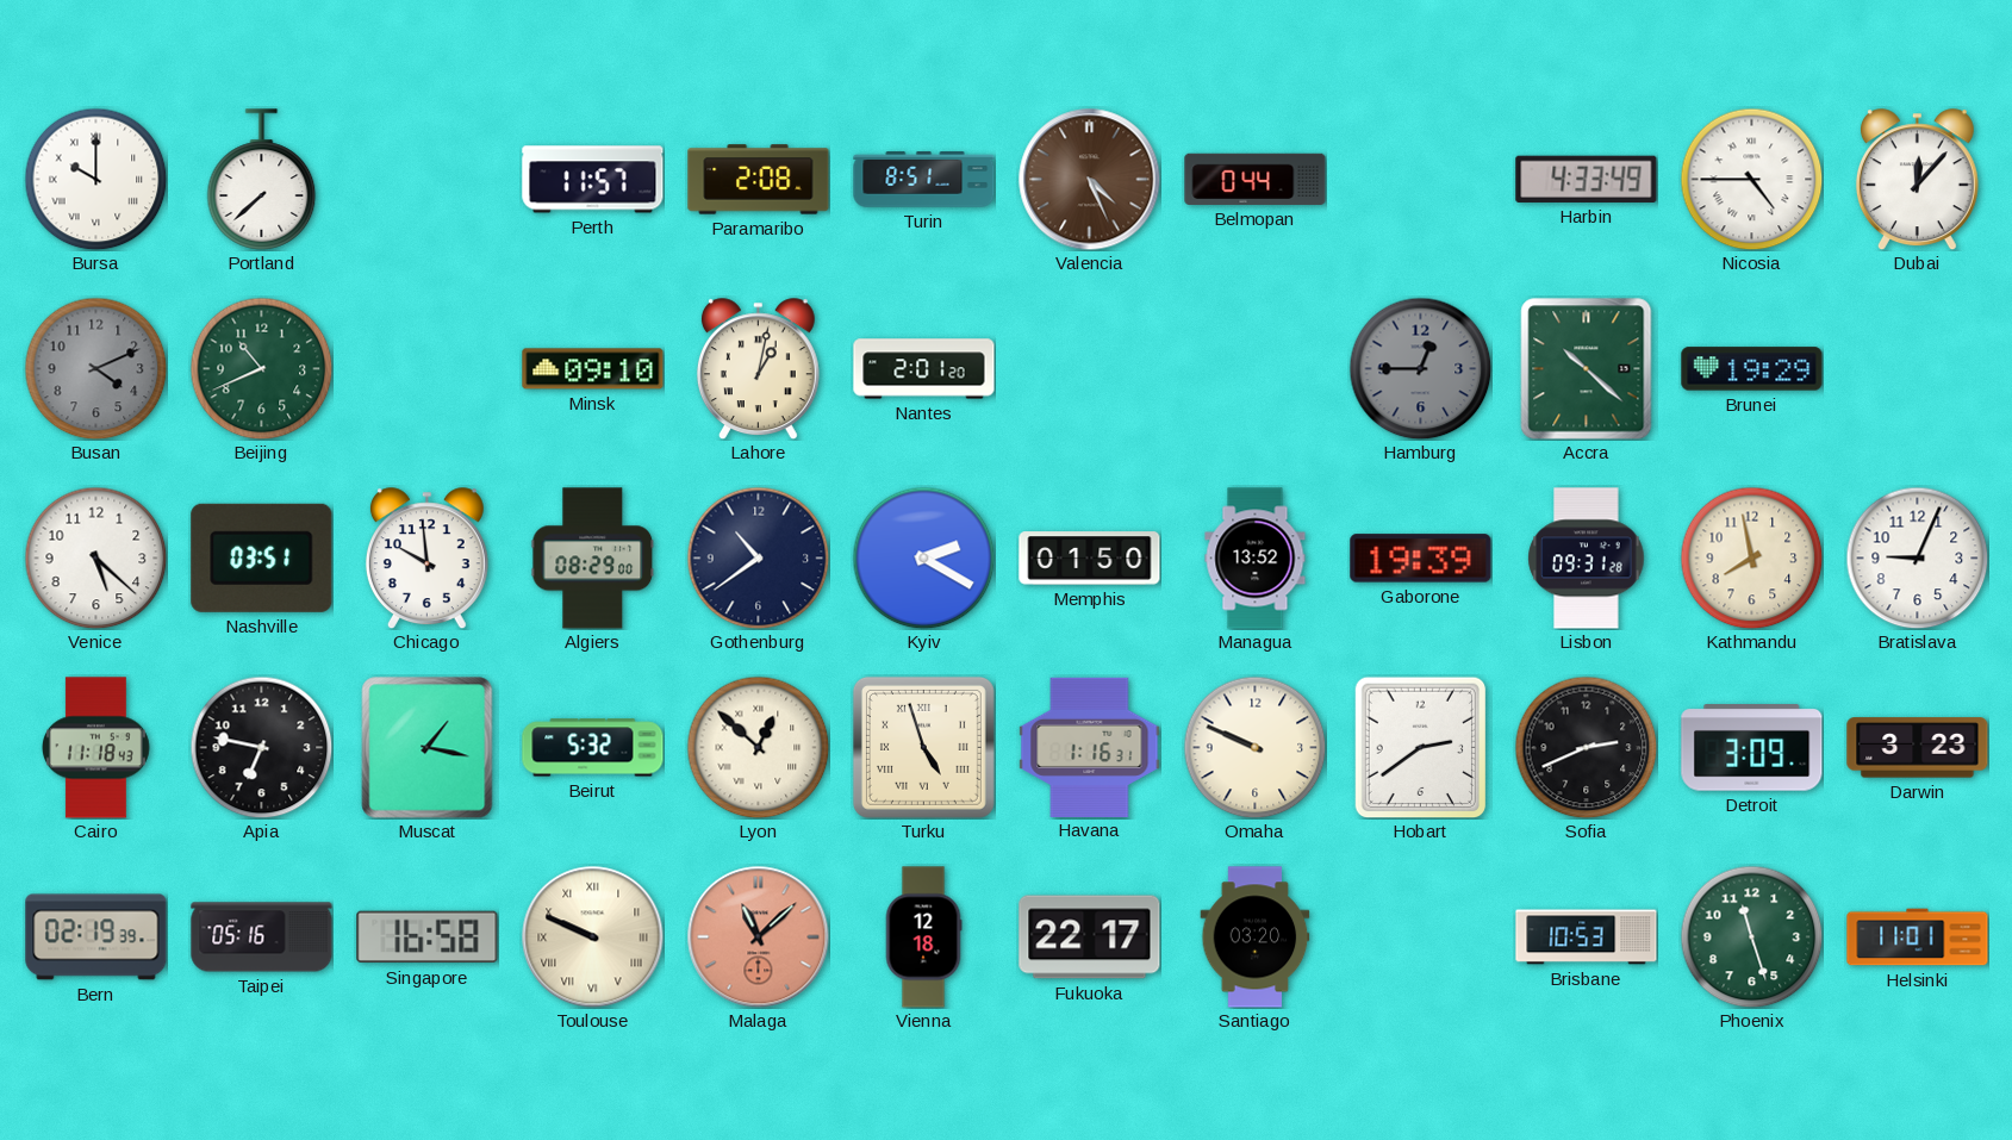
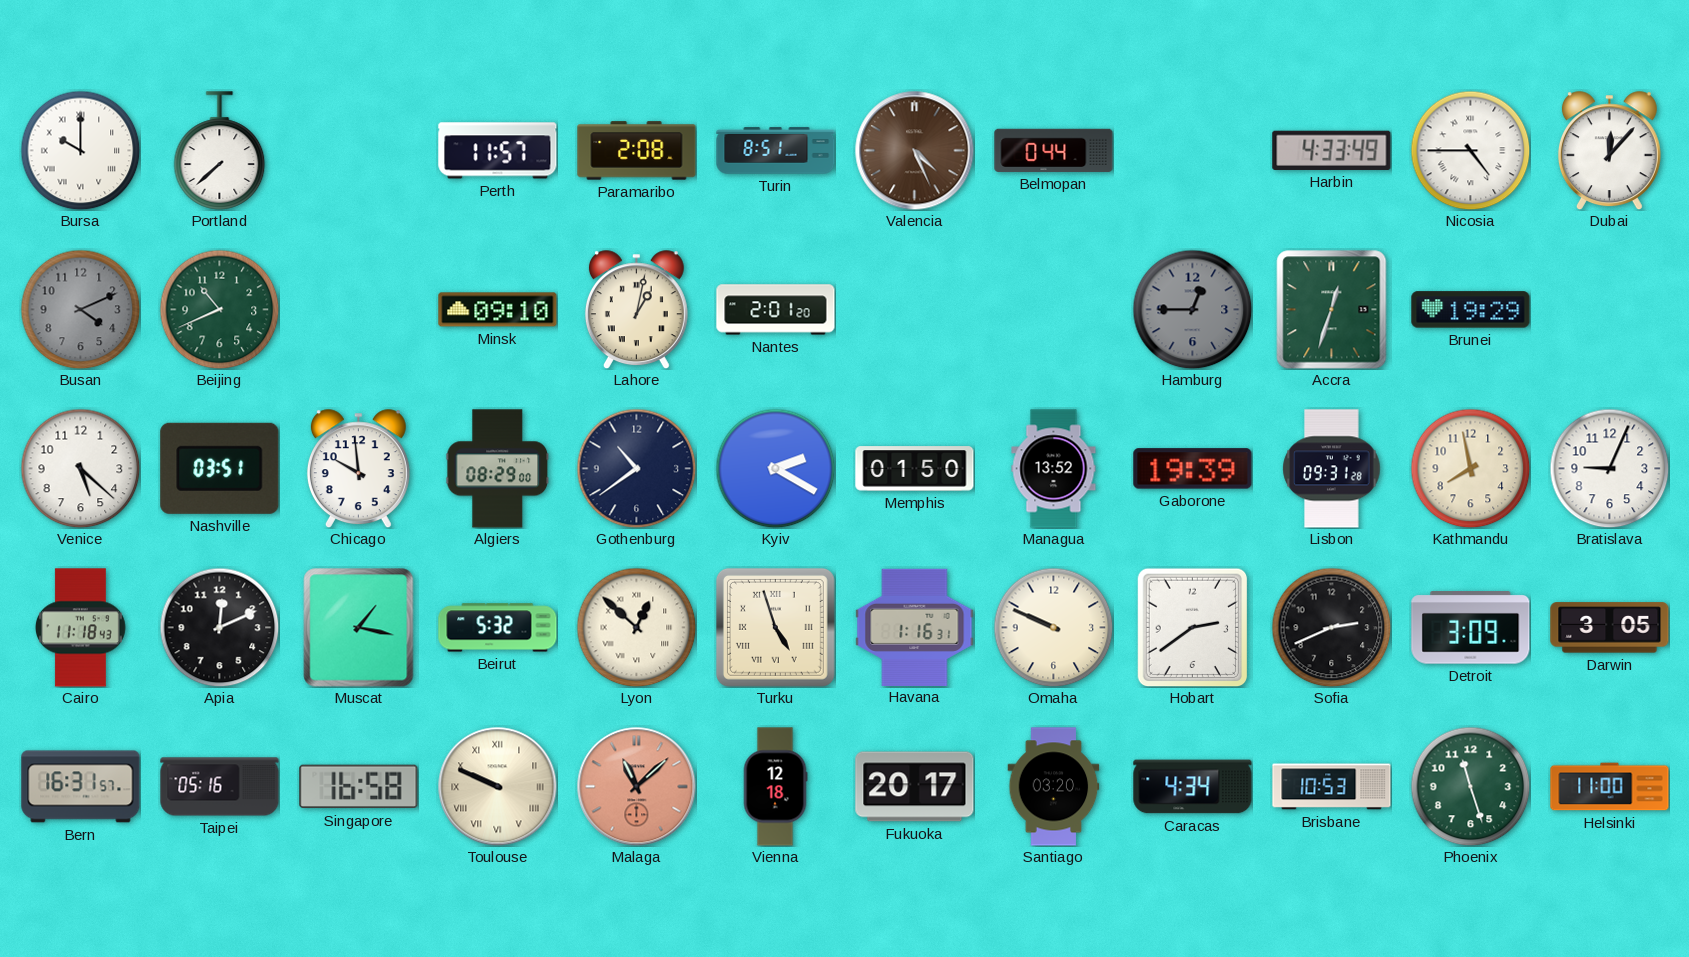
Accra: 10:22 -> 12:33
Apia: 6:47 -> 12:11
Darwin: 3:23 -> 3:05
Bern: 02:19 -> 16:31
Fukuoka: 22:17 -> 20:17
Caracas: none -> 4:34
Helsinki: 11:01 -> 11:00
